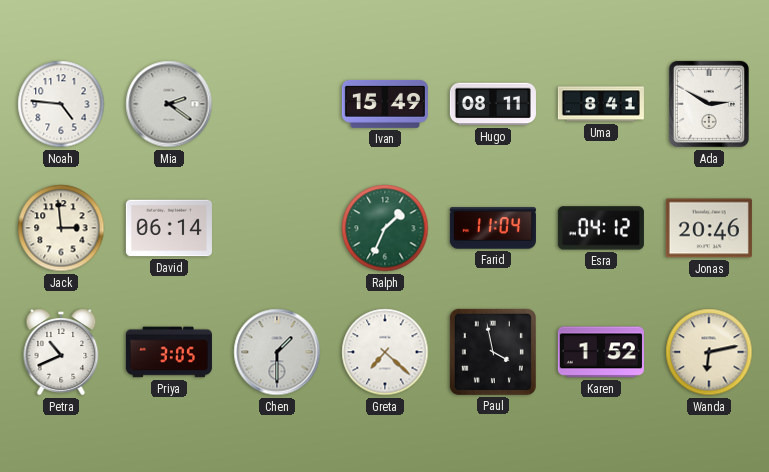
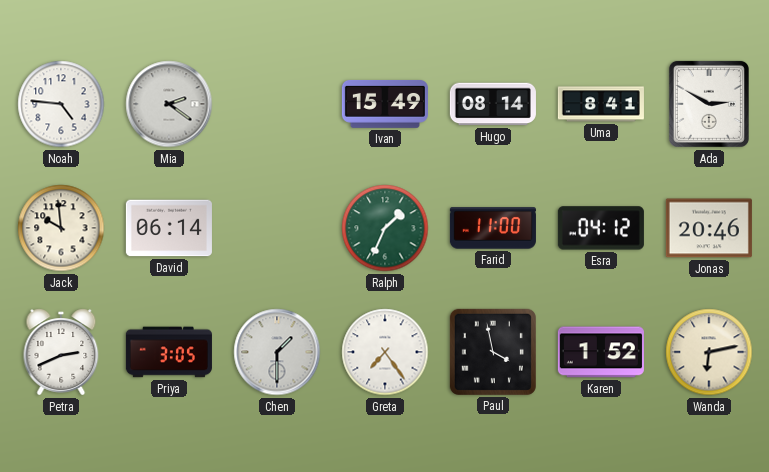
Hugo: 08:11 -> 08:14
Jack: 2:59 -> 9:59
Farid: 11:04 -> 11:00
Petra: 10:41 -> 2:41
Greta: 7:22 -> 7:24
